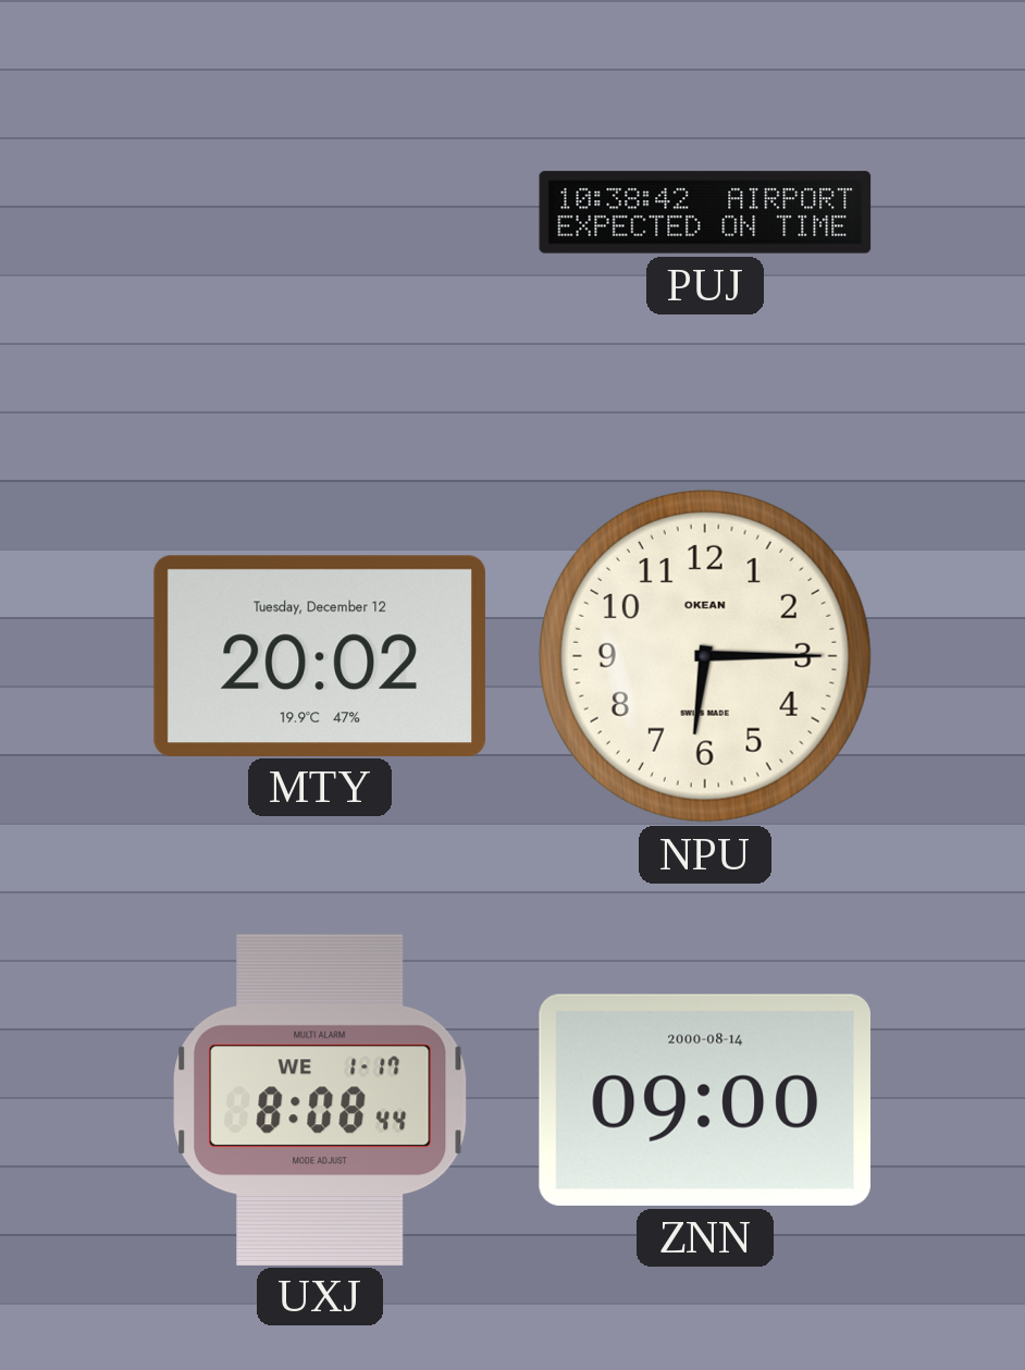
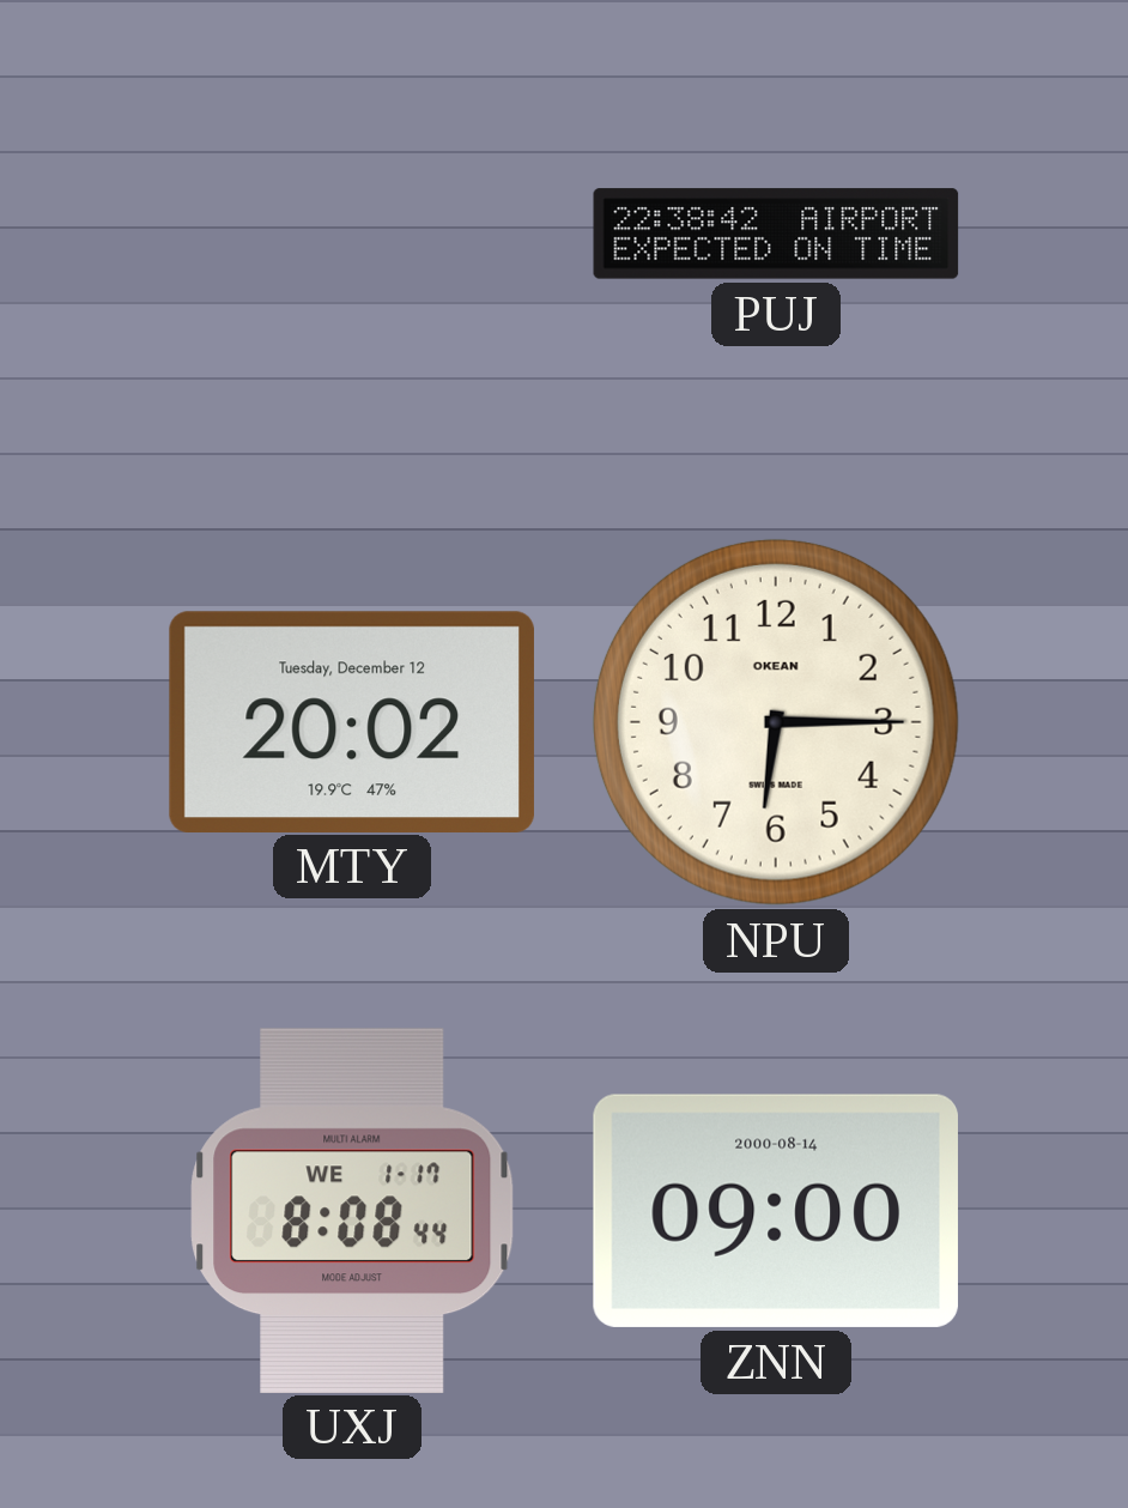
PUJ: 10:38 -> 22:38
